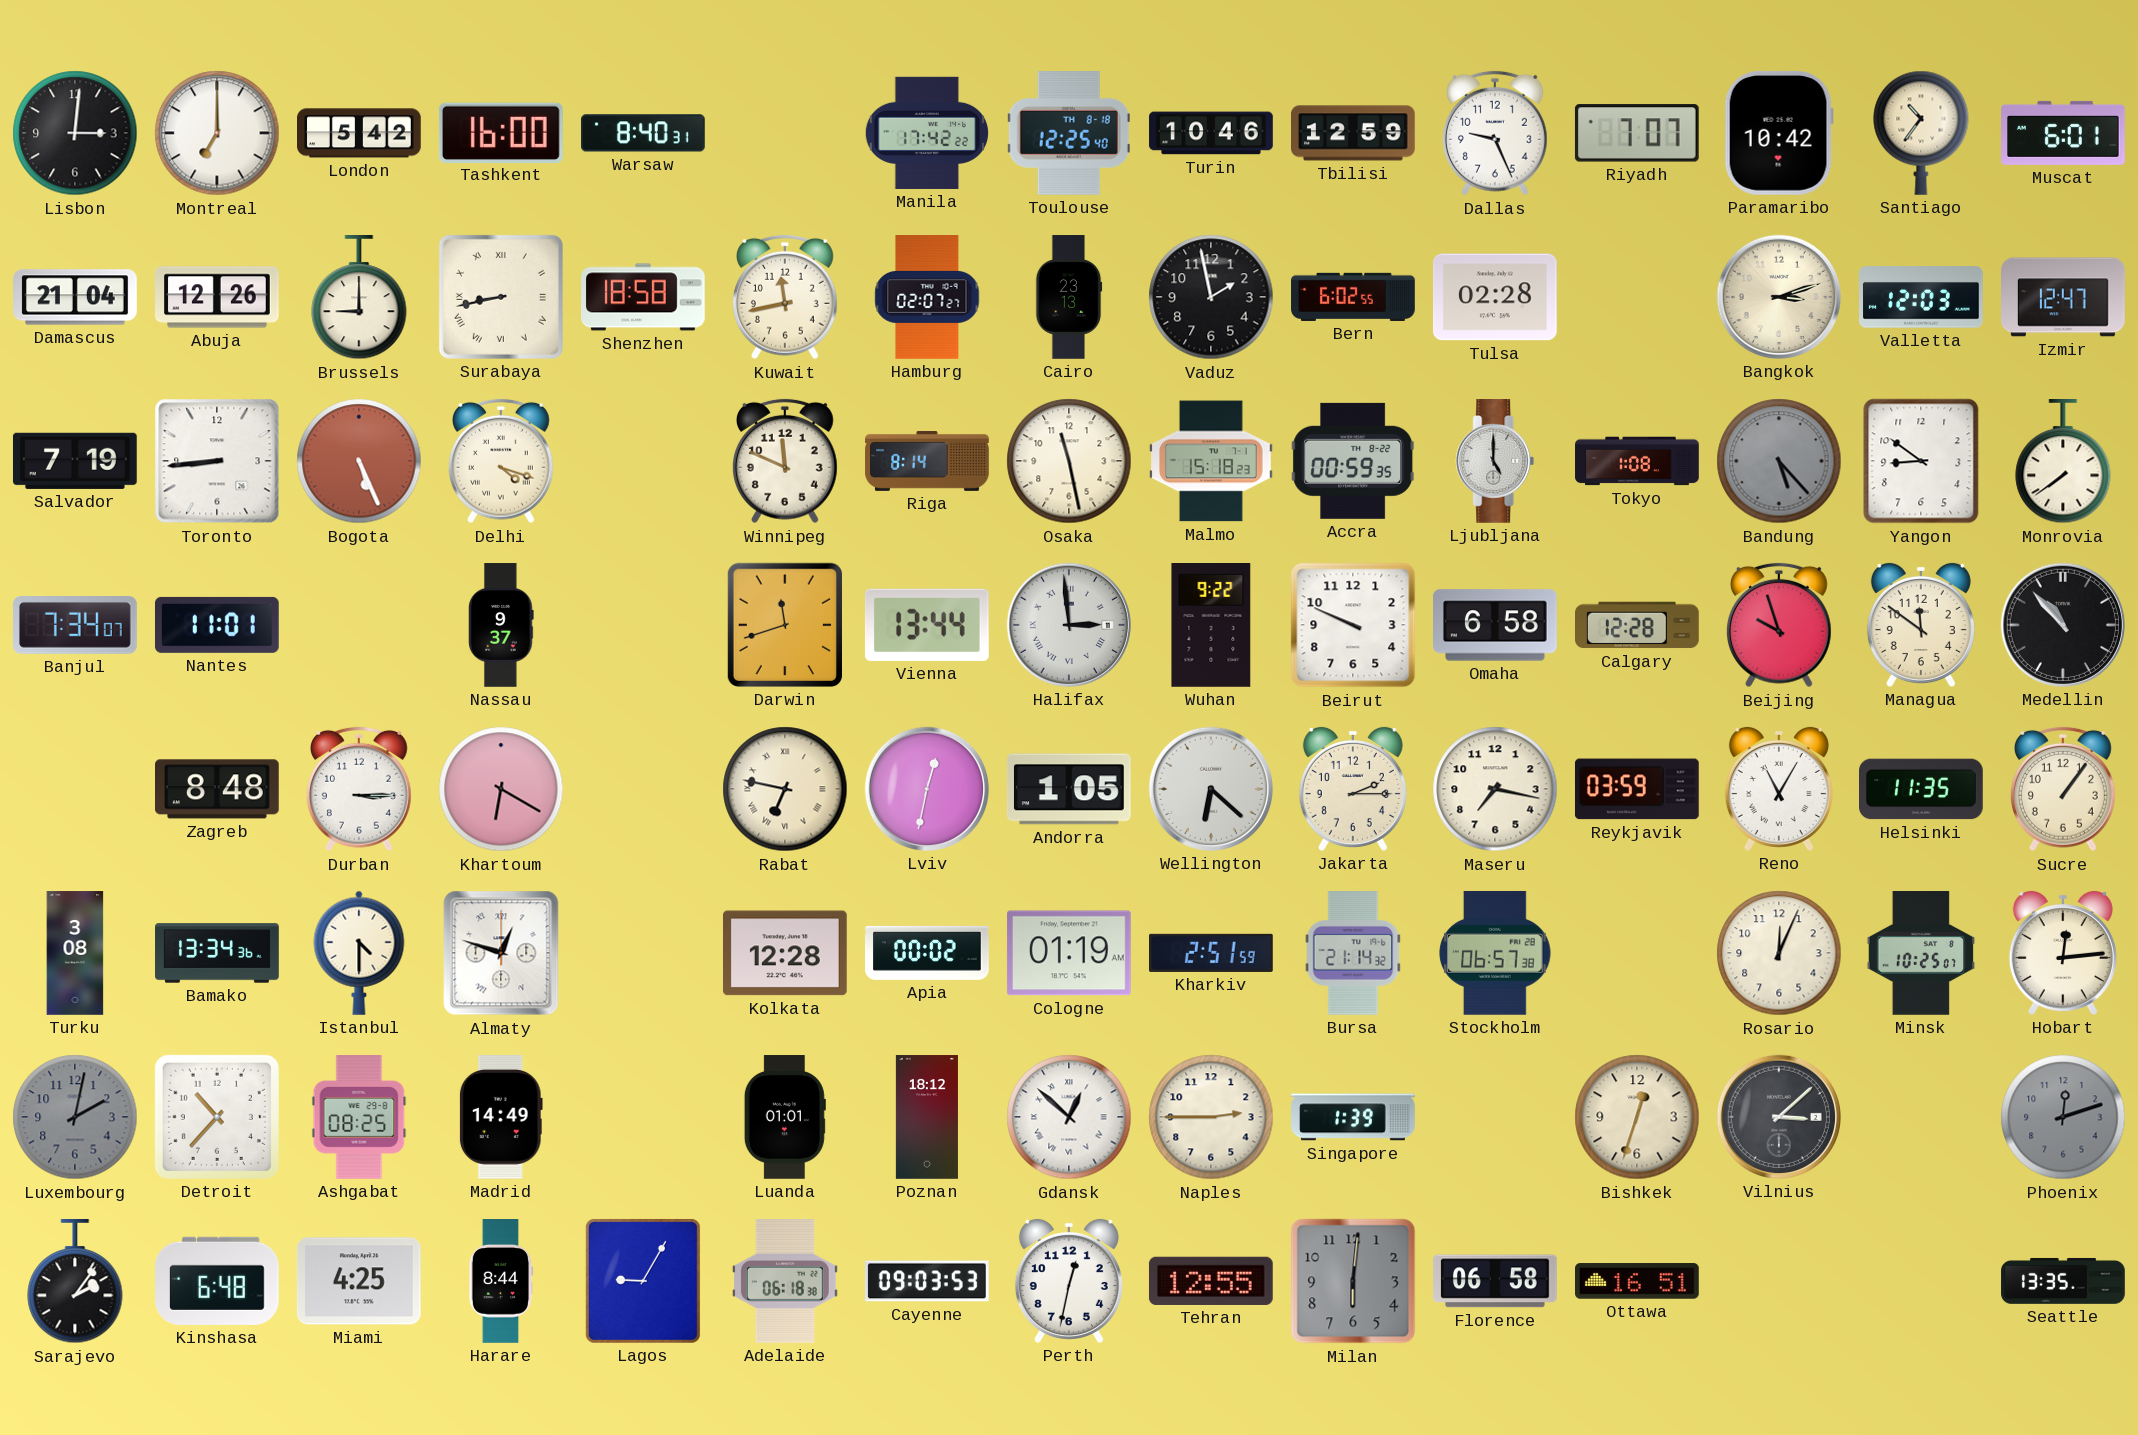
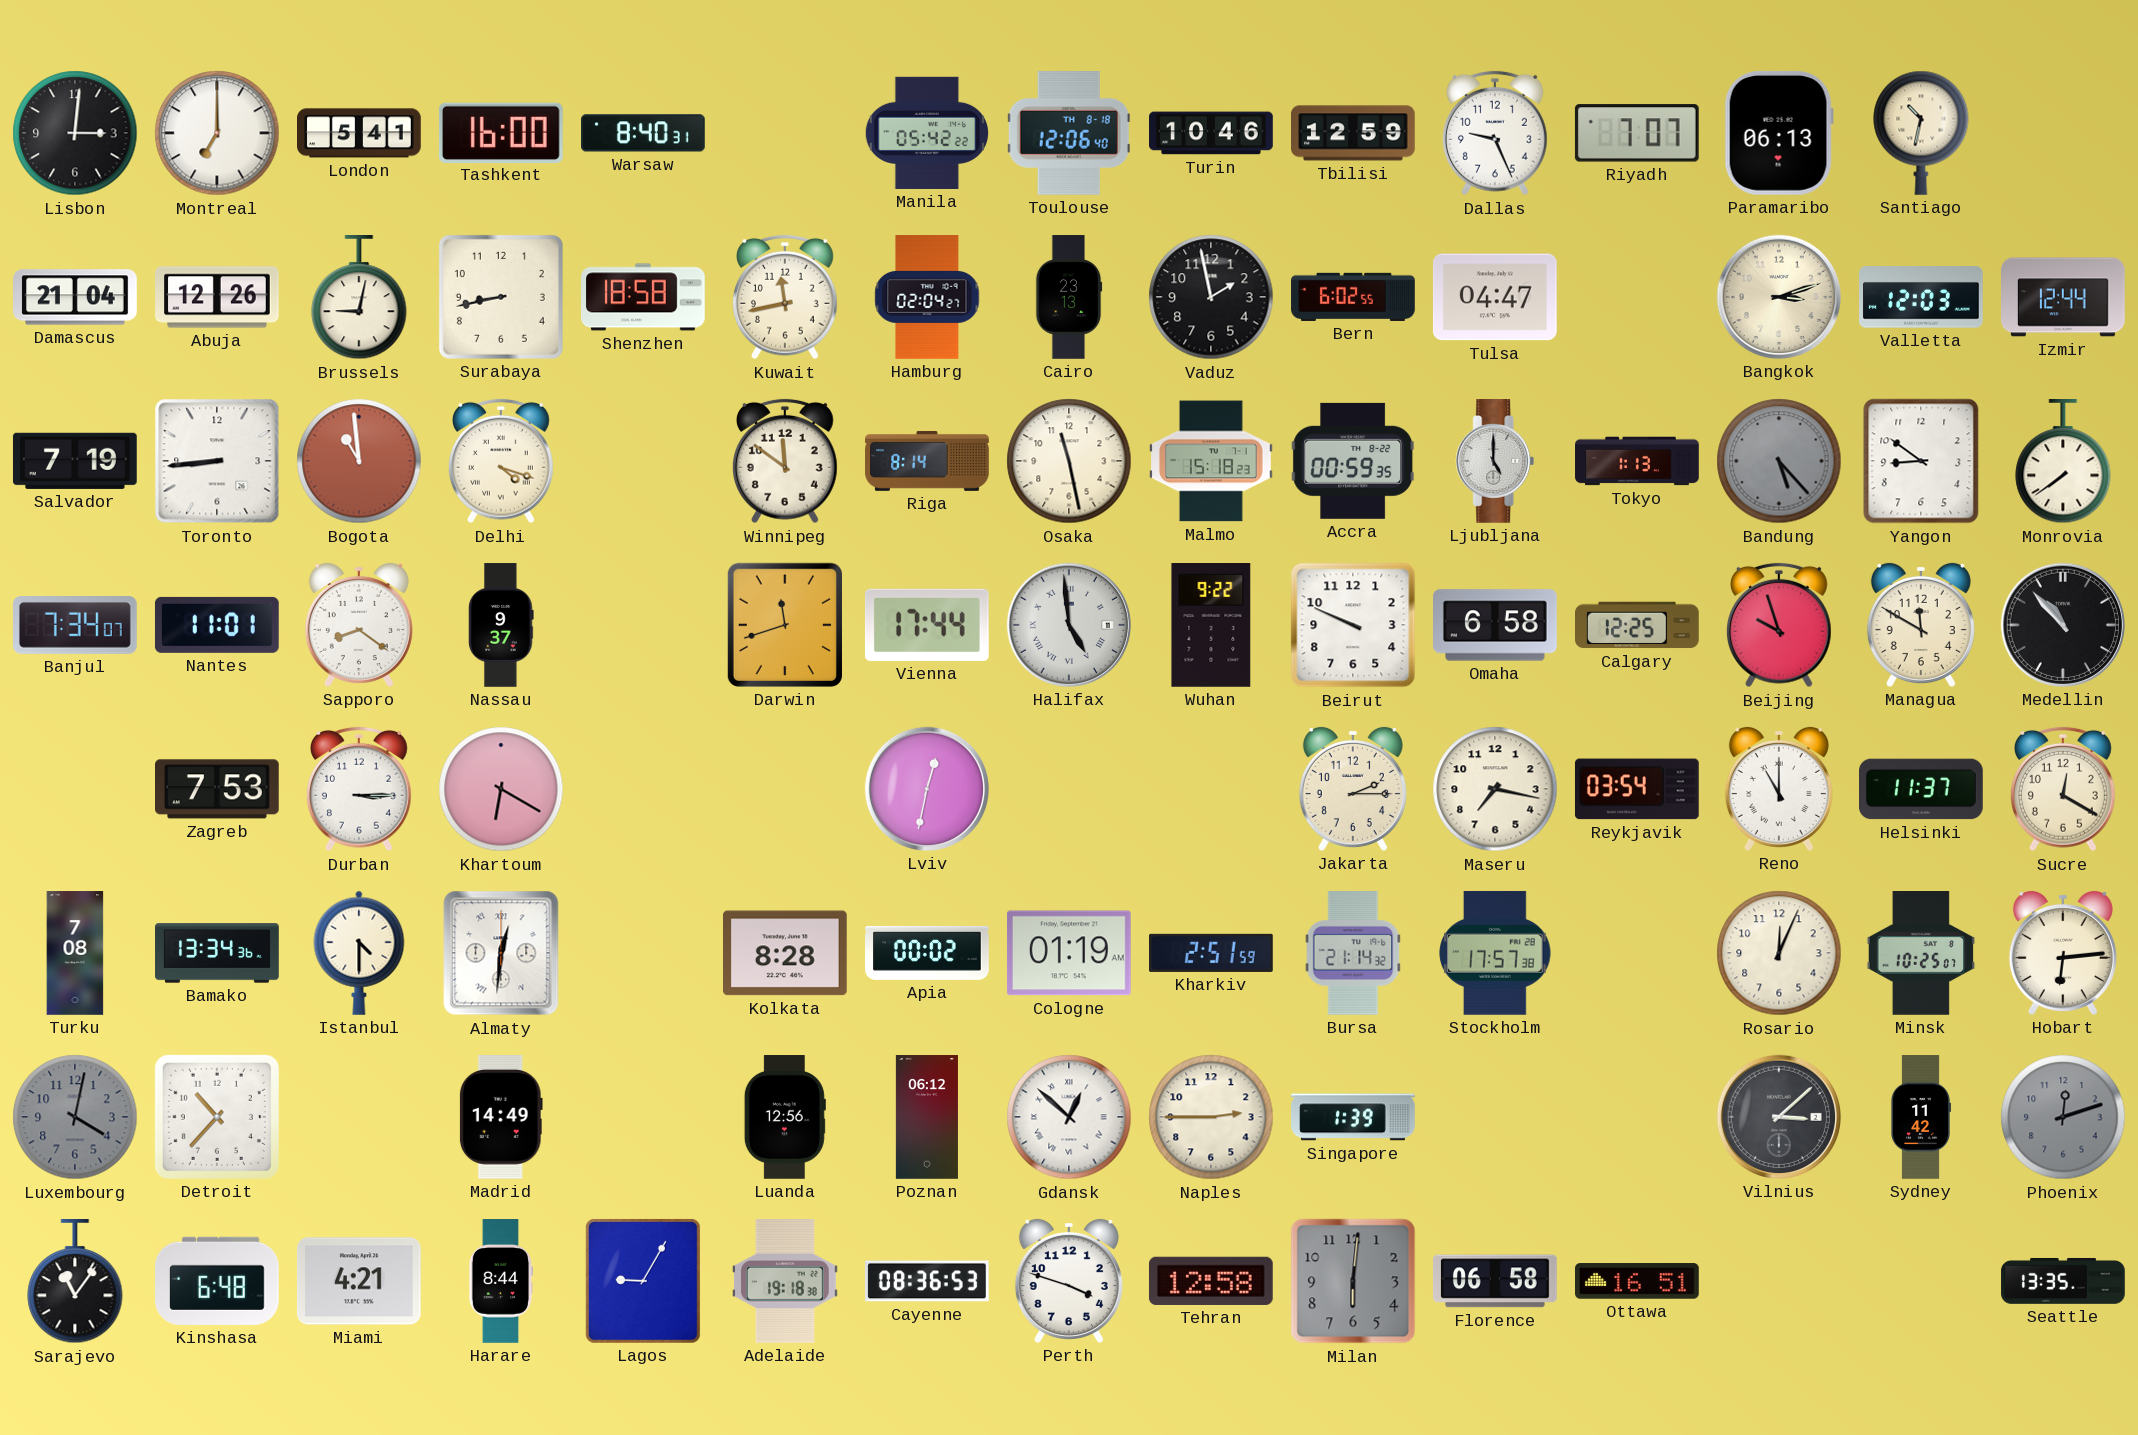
London: 5:42 -> 5:41
Manila: 17:42 -> 05:42
Toulouse: 12:25 -> 12:06
Paramaribo: 10:42 -> 06:13
Santiago: 10:36 -> 10:32
Muscat: 6:01 -> none
Brussels: 9:00 -> 9:02
Surabaya numerals: Roman -> Arabic
Hamburg: 02:07 -> 02:04
Tulsa: 02:28 -> 04:47
Izmir: 12:47 -> 12:44
Bogota: 5:26 -> 10:59
Winnipeg: 11:49 -> 11:51
Tokyo: 1:08 -> 1:13
Sapporo: none -> 8:21
Vienna: 13:44 -> 17:44
Halifax: 2:59 -> 4:59
Calgary: 12:28 -> 12:25
Managua: 11:51 -> 11:50
Zagreb: 8:48 -> 7:53
Rabat: 6:47 -> none
Andorra: 1:05 -> none
Wellington: 6:22 -> none
Reykjavik: 03:59 -> 03:54
Reno: 11:05 -> 11:00
Helsinki: 11:35 -> 11:37
Sucre: 1:06 -> 12:20
Turku: 3:08 -> 7:08
Almaty: 12:48 -> 12:31
Kolkata: 12:28 -> 8:28
Stockholm: 06:57 -> 17:57
Hobart: 12:14 -> 6:14
Luxembourg: 2:02 -> 4:02
Ashgabat: 08:25 -> none
Luanda: 01:01 -> 12:56
Poznan: 18:12 -> 06:12
Bishkek: 12:33 -> none
Sydney: none -> 11:42
Sarajevo: 2:06 -> 11:06
Miami: 4:25 -> 4:21
Adelaide: 06:18 -> 19:18
Cayenne: 09:03 -> 08:36
Perth: 12:32 -> 3:48
Tehran: 12:55 -> 12:58
